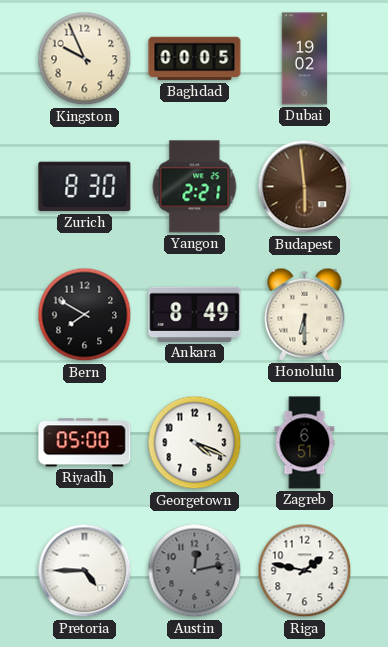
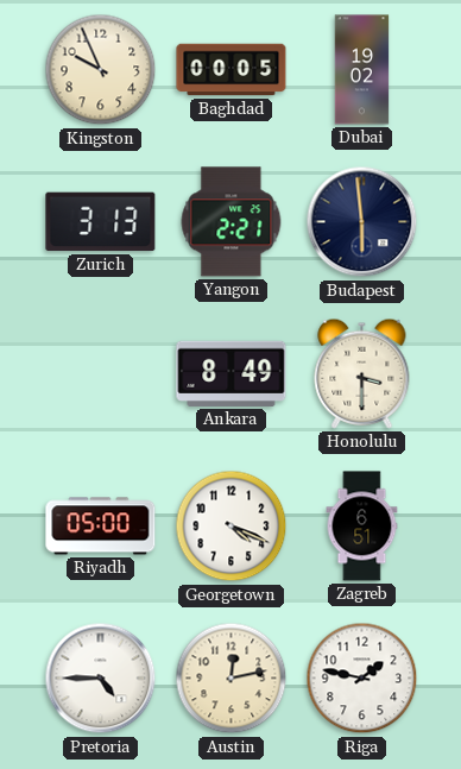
Zurich: 8:30 -> 3:13
Budapest dial: brown -> navy
Bern: 7:50 -> none
Honolulu: 6:30 -> 3:30
Austin dial: grey -> cream
